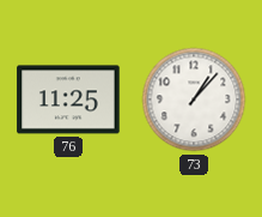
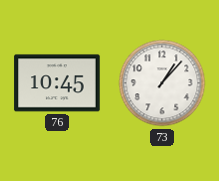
76: 11:25 -> 10:45
